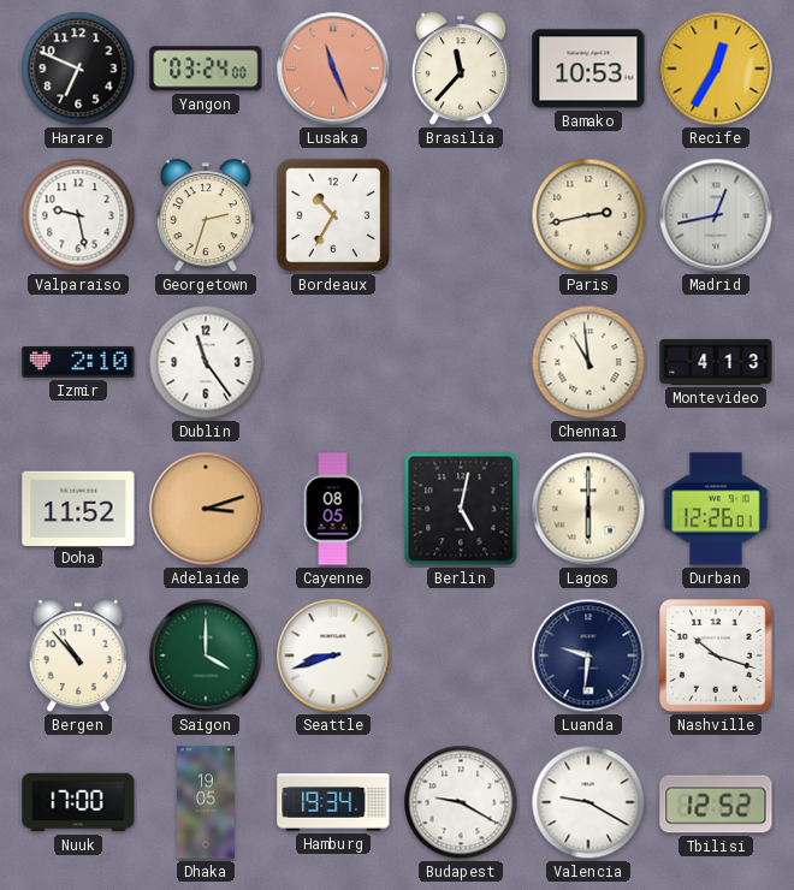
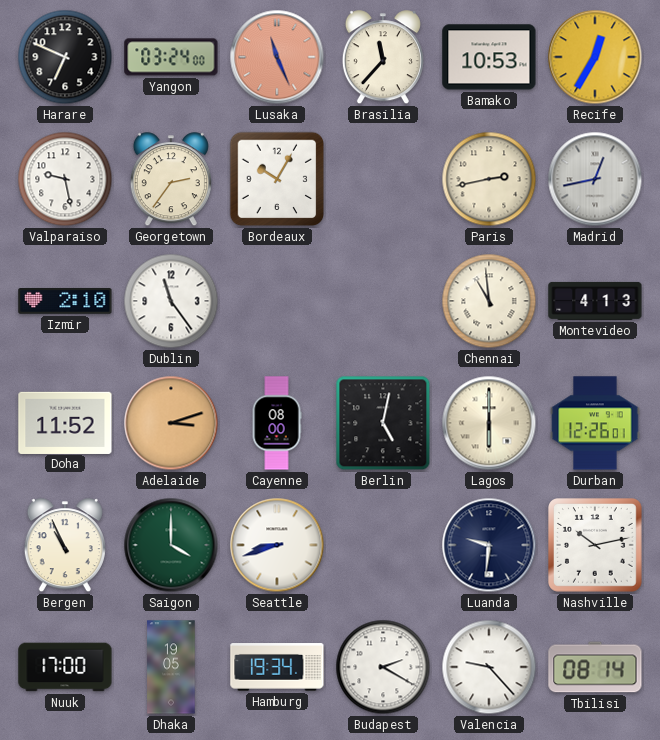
Georgetown: 2:33 -> 2:36
Bordeaux: 10:35 -> 10:05
Cayenne: 08:05 -> 08:00
Bergen: 10:53 -> 10:56
Nashville: 10:18 -> 10:13
Budapest: 9:20 -> 2:20
Valencia: 9:20 -> 9:23
Tbilisi: 12:52 -> 08:14
